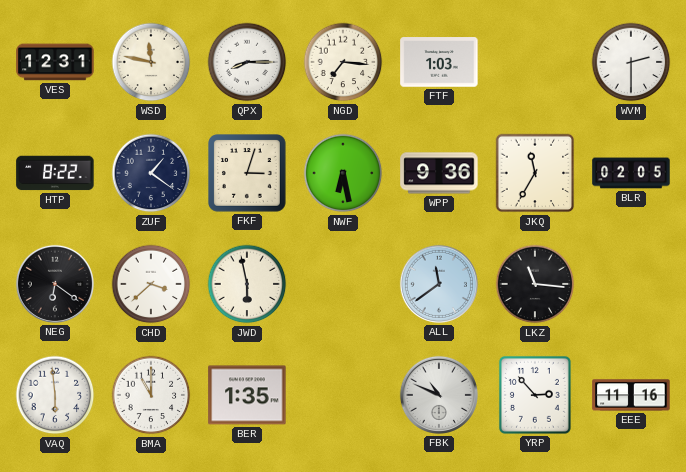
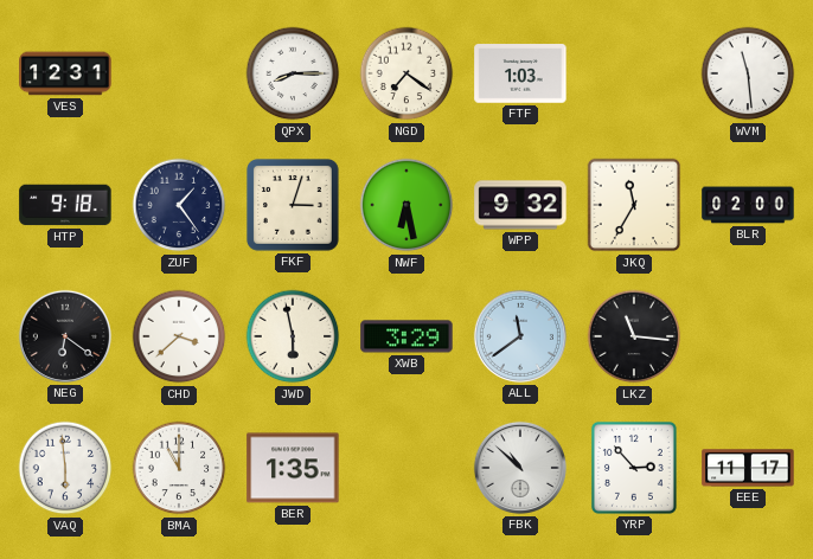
WSD: 11:47 -> none
NGD: 7:16 -> 7:21
WVM: 2:30 -> 11:29
HTP: 8:22 -> 9:18
ZUF: 1:21 -> 1:24
WPP: 9:36 -> 9:32
BLR: 02:05 -> 02:00
XWB: none -> 3:29
FBK: 10:49 -> 10:52
EEE: 11:16 -> 11:17
